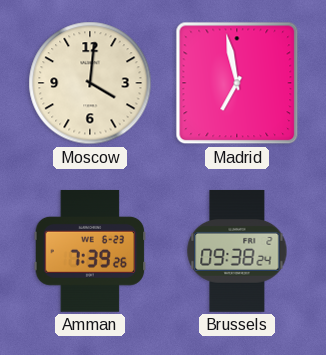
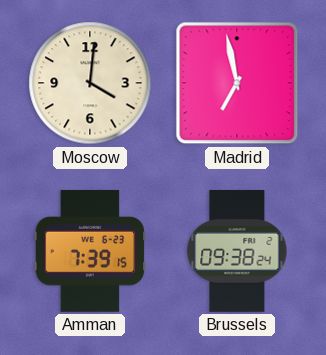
Amman: 7:39:26 -> 7:39:15
